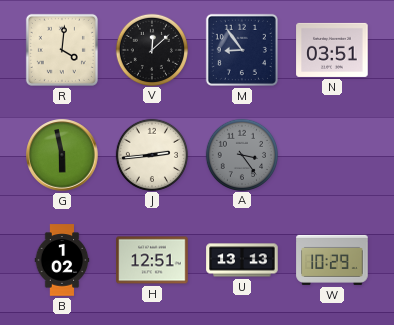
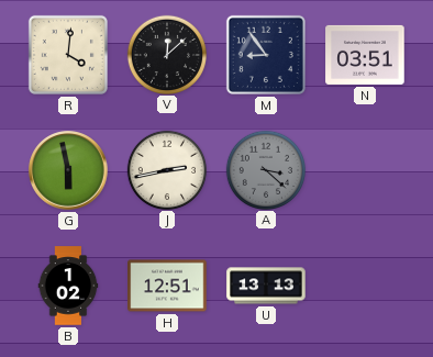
J: 2:44 -> 2:43
A: 3:24 -> 3:22
W: 10:29 -> none
